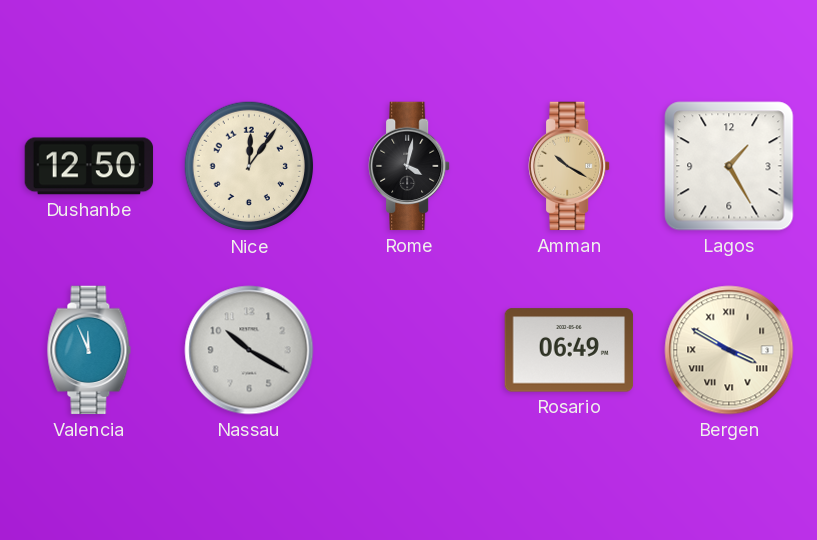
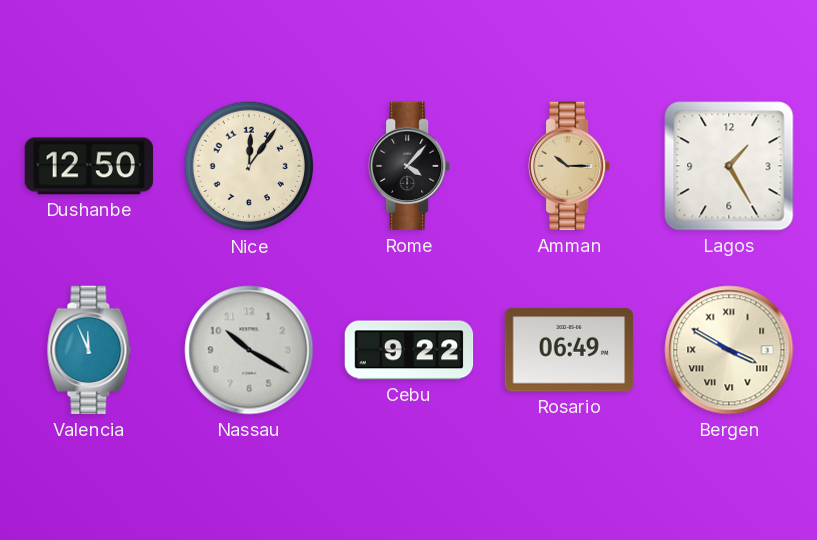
Rome: 4:02 -> 4:07
Amman: 10:20 -> 10:15
Cebu: none -> 9:22
